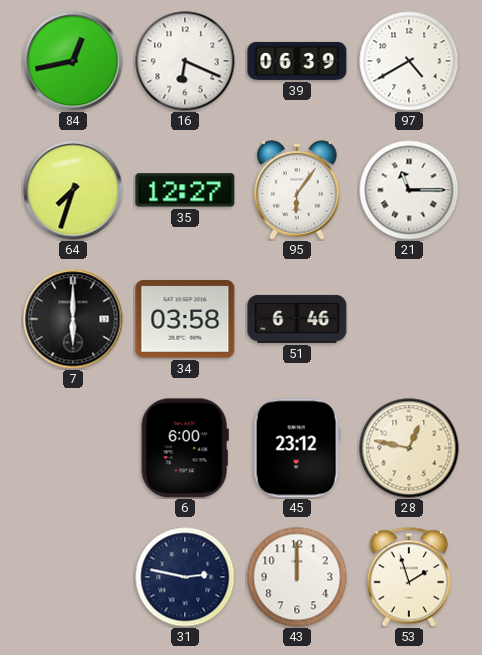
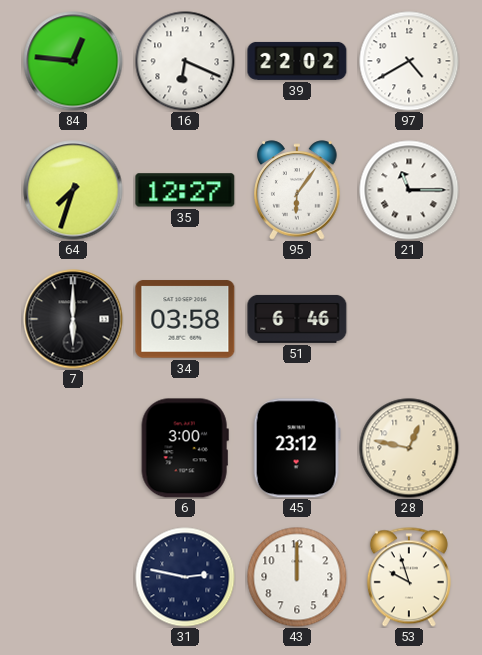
84: 12:43 -> 12:46
39: 06:39 -> 22:02
6: 6:00 -> 3:00
53: 1:57 -> 9:57
